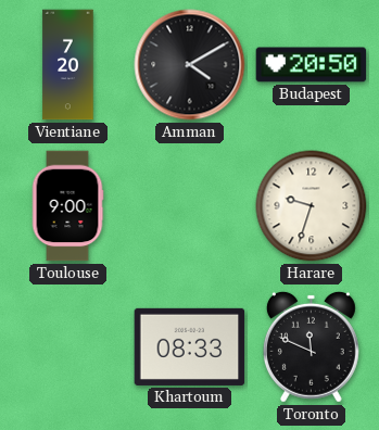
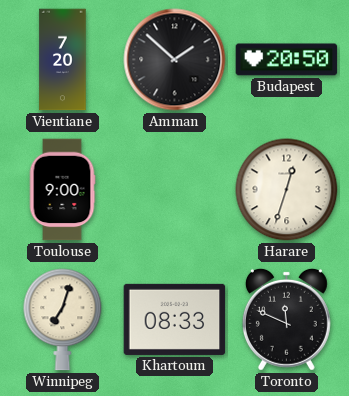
Amman: 4:10 -> 1:52
Harare: 9:33 -> 12:33
Winnipeg: none -> 7:03
